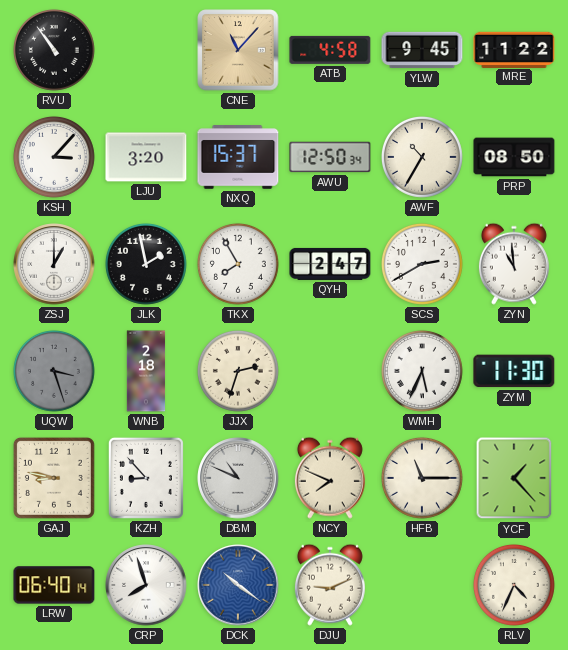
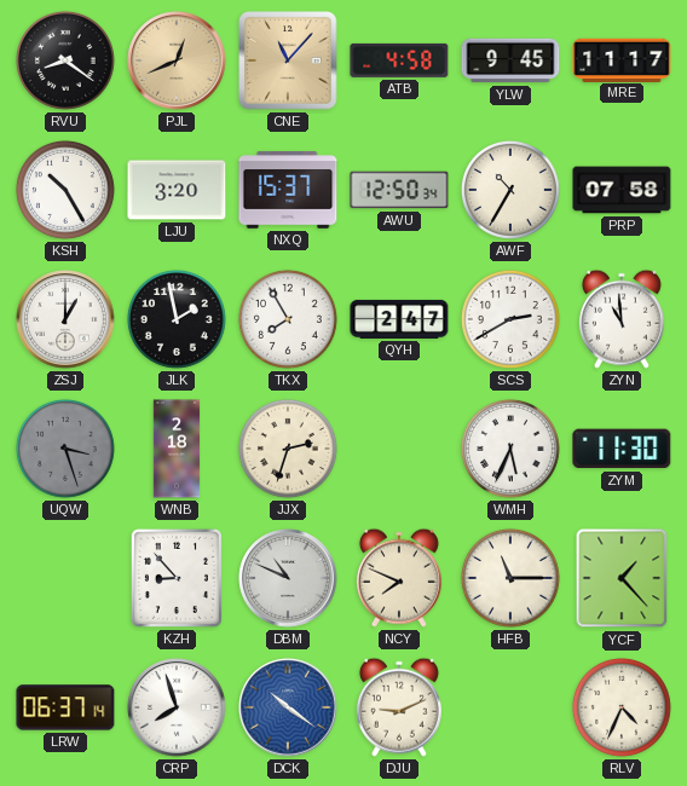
RVU: 10:54 -> 8:21
PJL: none -> 12:41
MRE: 11:22 -> 11:17
KSH: 3:07 -> 10:25
PRP: 08:50 -> 07:58
GAJ: 8:47 -> none
LRW: 06:40 -> 06:37
